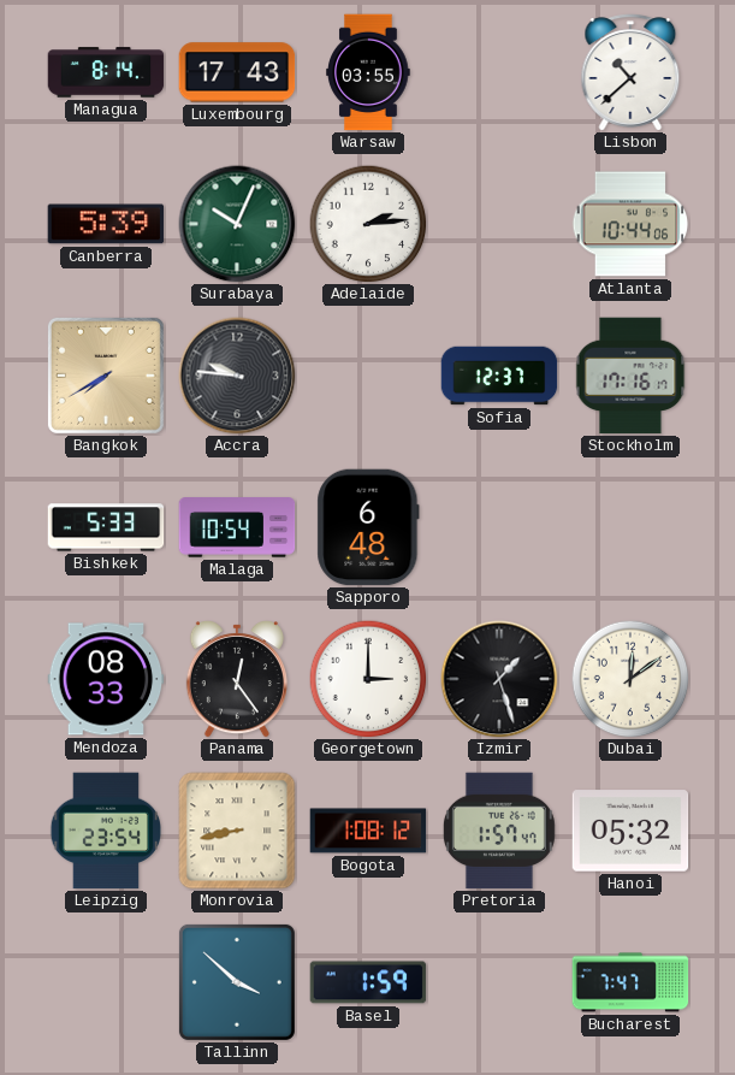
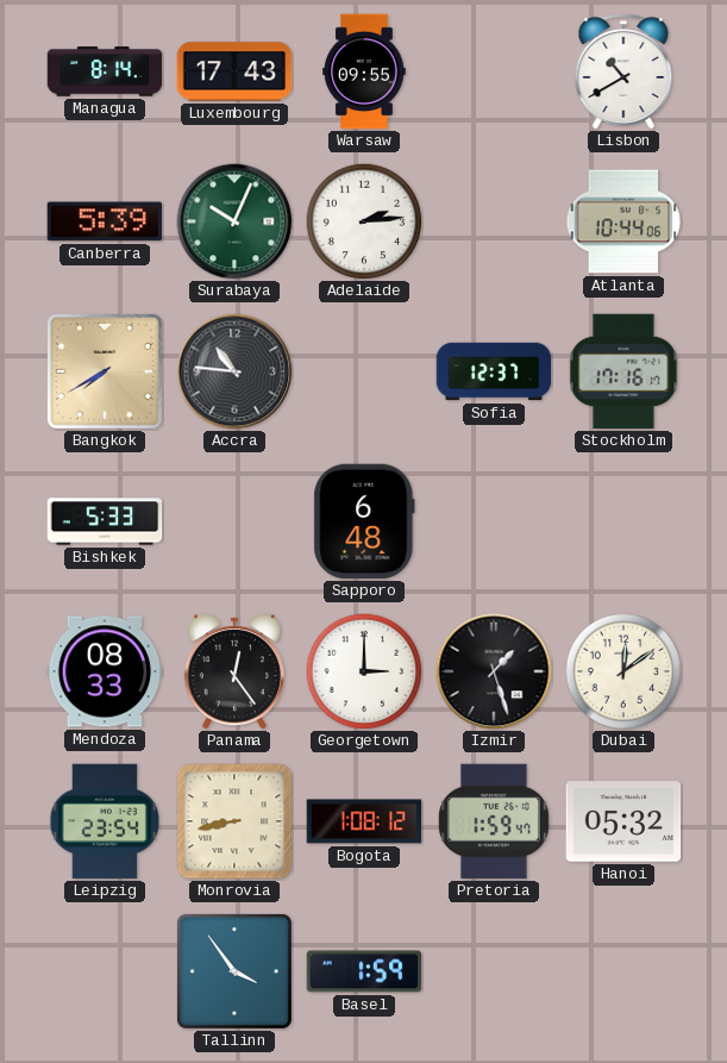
Warsaw: 03:55 -> 09:55
Lisbon: 10:38 -> 10:40
Accra: 9:46 -> 10:46
Malaga: 10:54 -> none
Pretoria: 1:57 -> 1:59
Tallinn: 3:52 -> 3:54
Bucharest: 7:47 -> none
